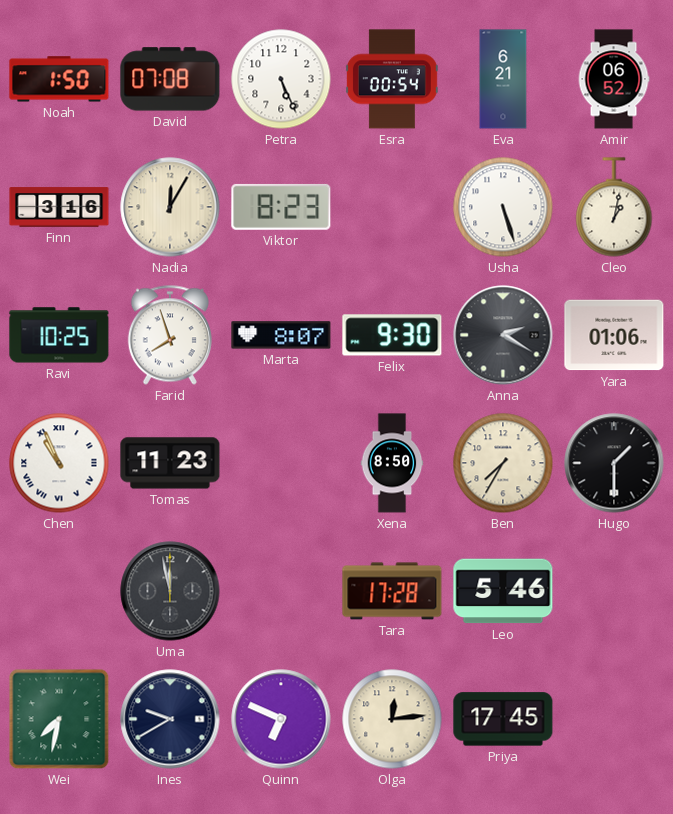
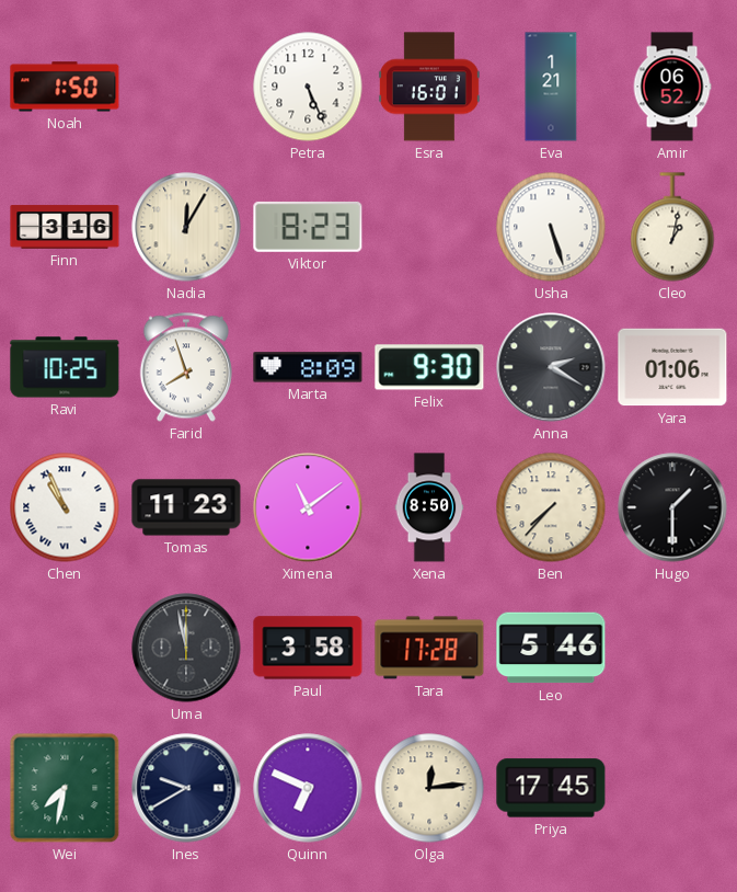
David: 07:08 -> none
Esra: 00:54 -> 16:01
Eva: 6:21 -> 1:21
Marta: 8:07 -> 8:09
Ximena: none -> 11:09
Ben: 7:35 -> 7:37
Paul: none -> 3:58
